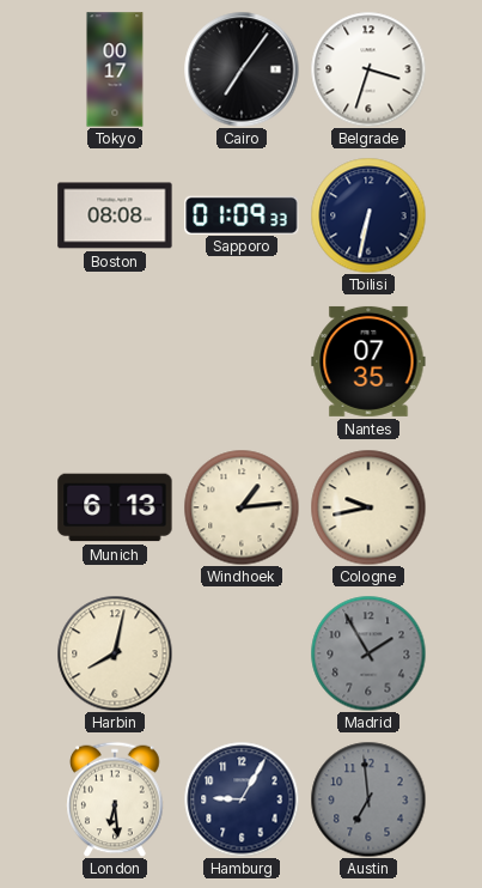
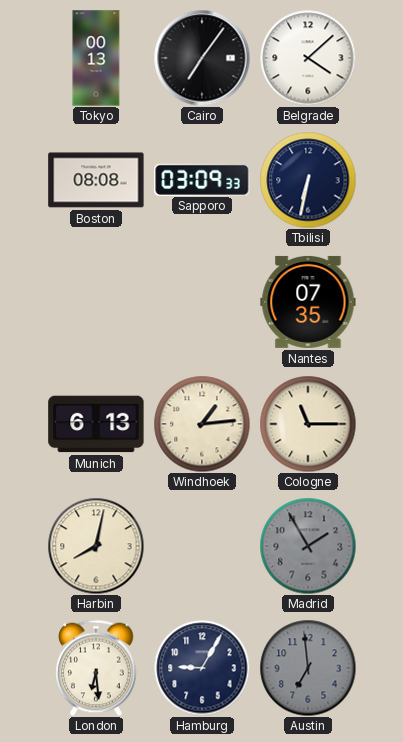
Tokyo: 00:17 -> 00:13
Belgrade: 3:33 -> 4:08
Sapporo: 01:09 -> 03:09
Cologne: 9:43 -> 11:15
